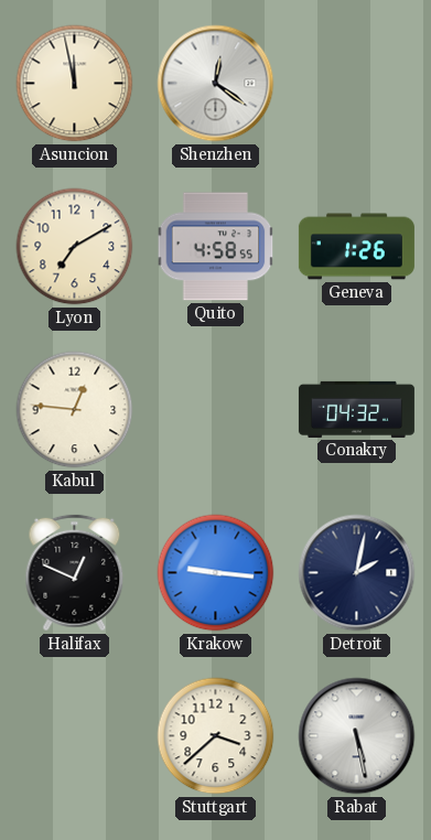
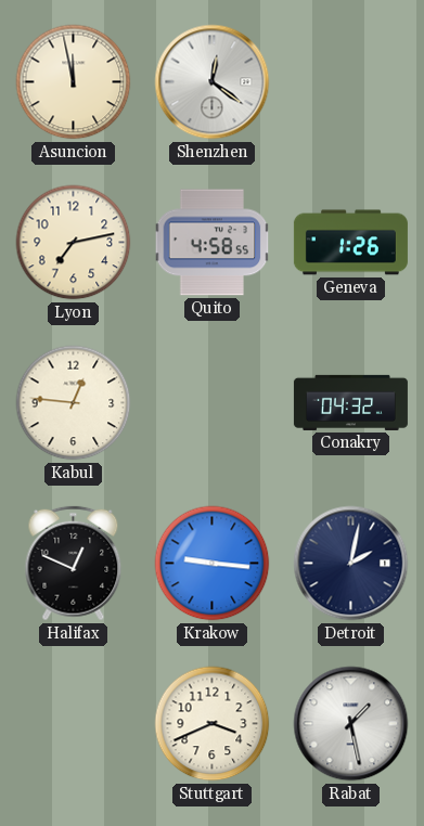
Lyon: 7:10 -> 7:13
Stuttgart: 3:38 -> 3:41
Rabat: 5:28 -> 1:28
